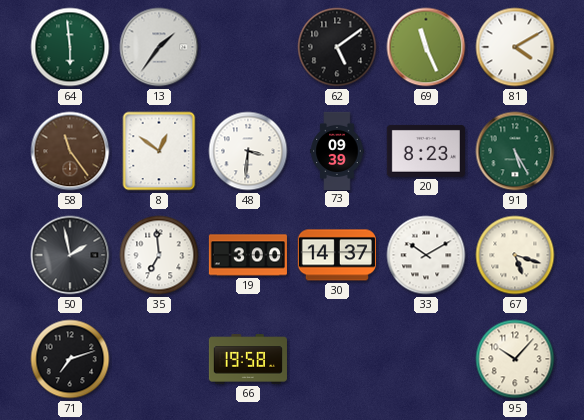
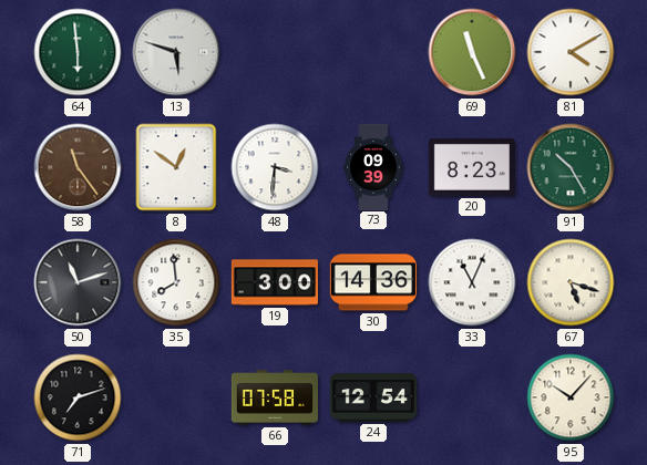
13: 1:36 -> 5:48
62: 5:09 -> none
91: 5:25 -> 10:25
50: 1:58 -> 11:12
35: 6:59 -> 7:59
30: 14:37 -> 14:36
33: 10:10 -> 11:04
66: 19:58 -> 07:58
24: none -> 12:54
